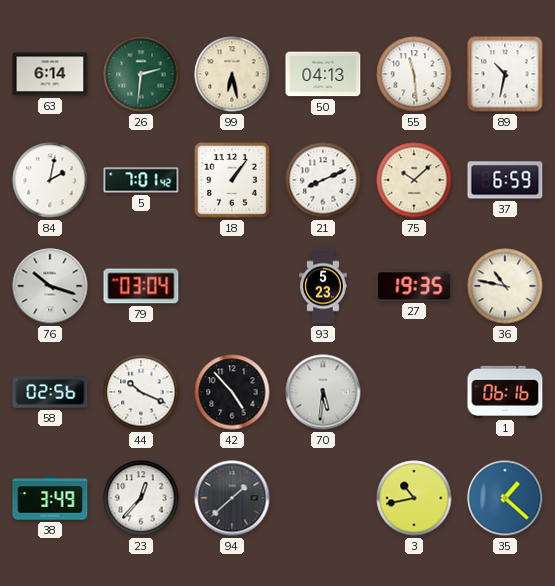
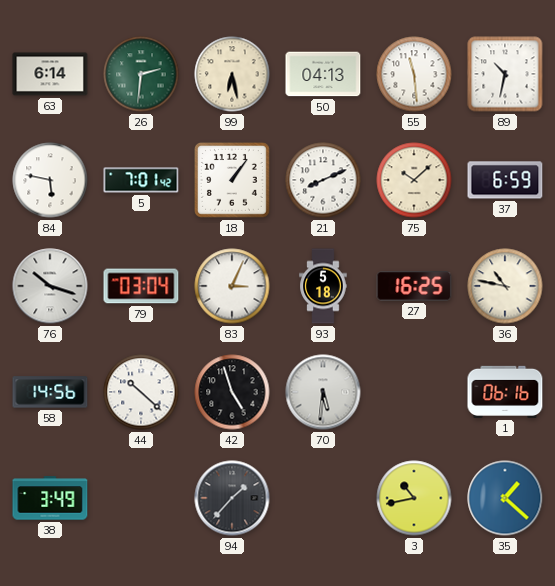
84: 2:02 -> 5:47
83: none -> 3:04
93: 5:23 -> 5:18
27: 19:35 -> 16:25
58: 02:56 -> 14:56
44: 10:19 -> 10:22
42: 4:53 -> 4:57
23: 12:37 -> none
94: 1:38 -> 1:37
